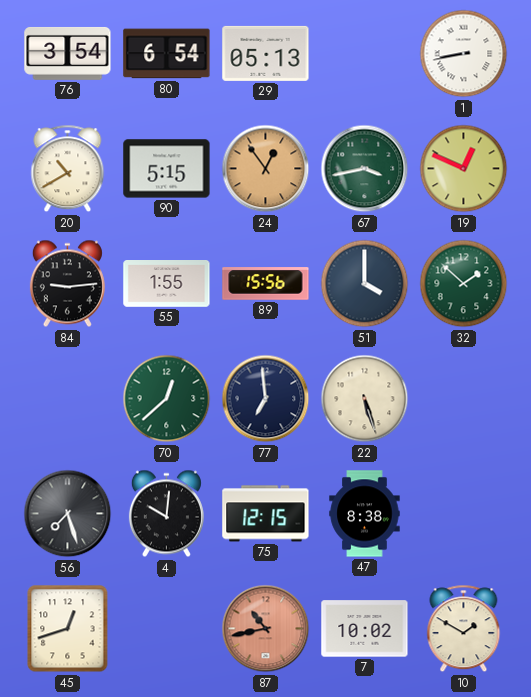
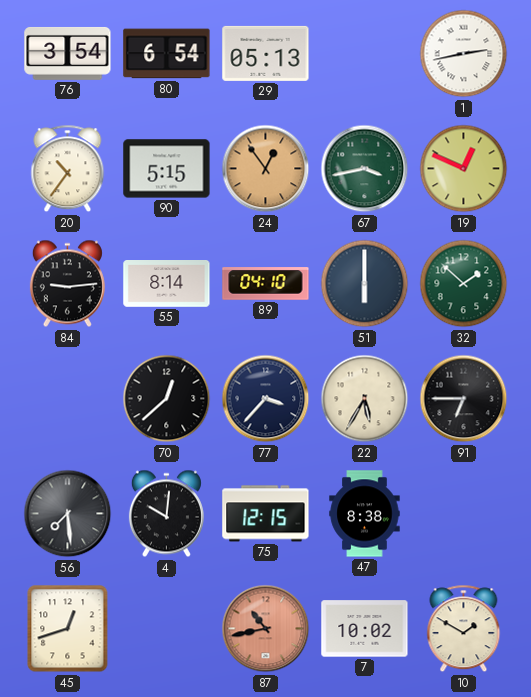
1: 8:43 -> 2:43
20: 10:40 -> 10:36
55: 1:55 -> 8:14
89: 15:56 -> 04:10
51: 4:00 -> 6:00
70 dial: green -> black
77: 6:59 -> 3:37
22: 5:27 -> 5:35
91: none -> 6:45
56: 7:27 -> 7:29
